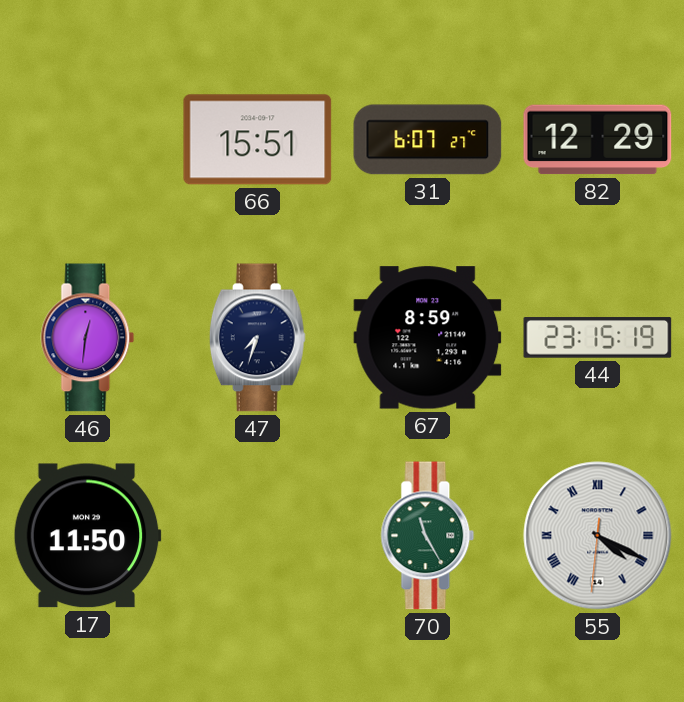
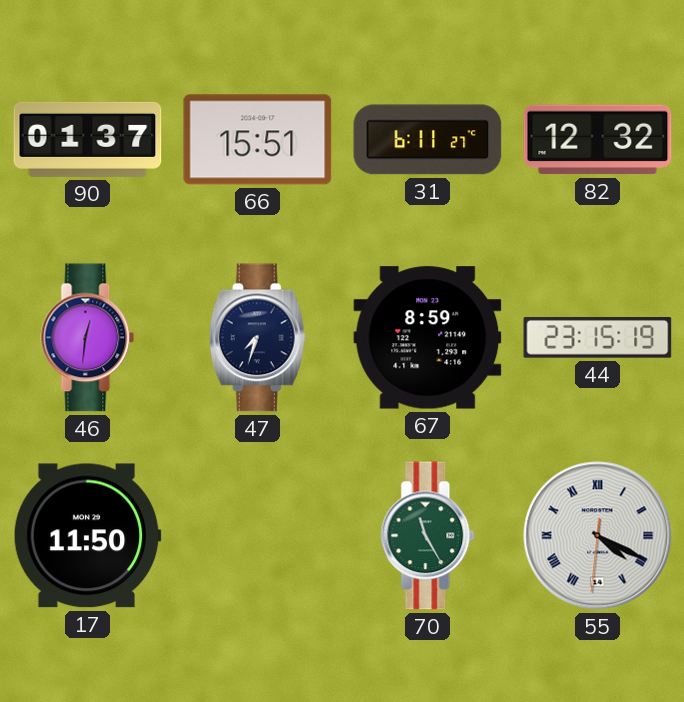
90: none -> 01:37
31: 6:07 -> 6:11
82: 12:29 -> 12:32
